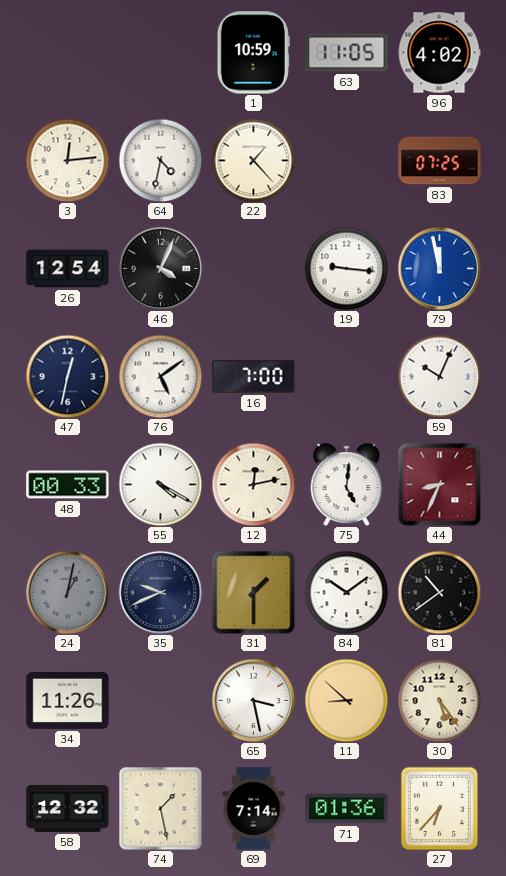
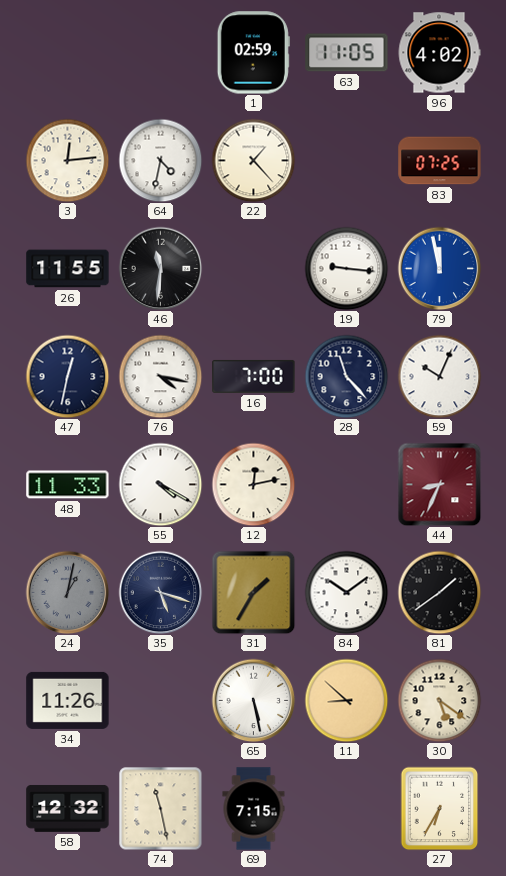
1: 10:59 -> 02:59
26: 12:54 -> 11:55
46: 4:04 -> 11:31
76: 5:09 -> 4:17
28: none -> 11:23
48: 00:33 -> 11:33
75: 5:01 -> none
35: 9:41 -> 5:18
31: 1:30 -> 1:35
81: 10:39 -> 1:39
65: 3:28 -> 5:28
30: 5:24 -> 5:21
74: 1:28 -> 11:28
69: 7:14 -> 7:15
71: 01:36 -> none
27: 6:37 -> 6:35
